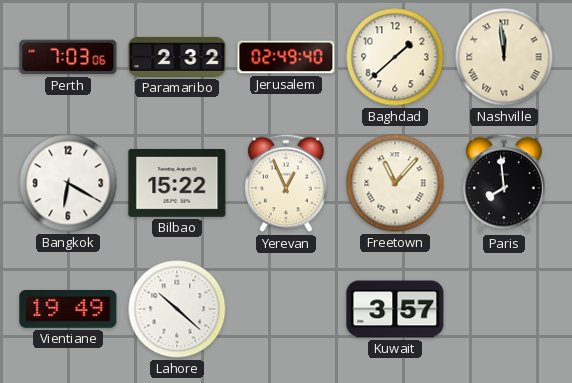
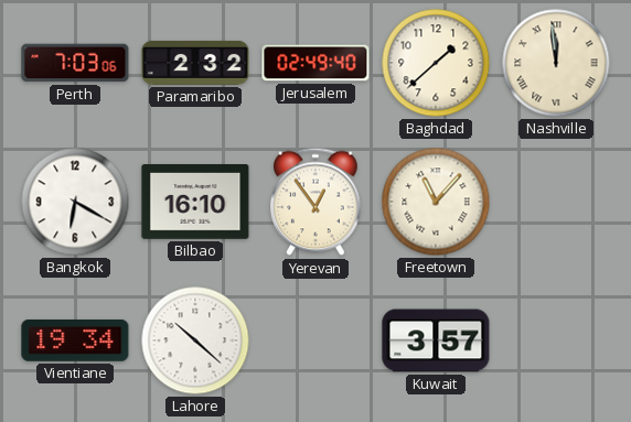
Bilbao: 15:22 -> 16:10
Yerevan: 12:56 -> 12:54
Paris: 7:59 -> none
Vientiane: 19:49 -> 19:34
